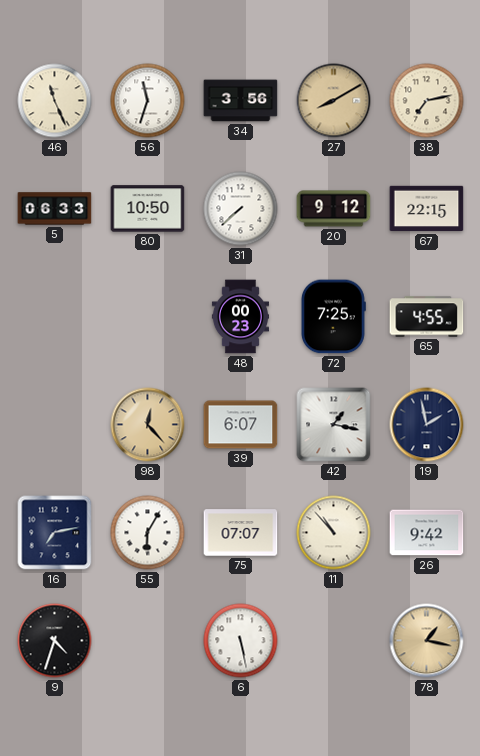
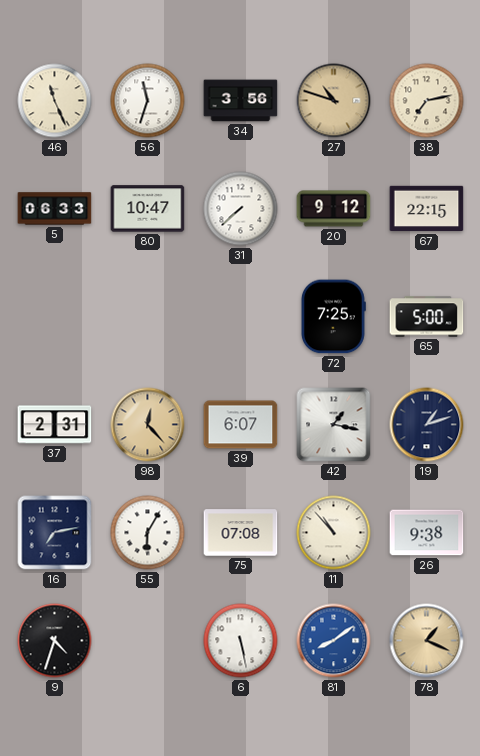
27: 8:10 -> 10:48
80: 10:50 -> 10:47
48: 00:23 -> none
65: 4:55 -> 5:00
37: none -> 2:31
19: 1:58 -> 1:12
75: 07:07 -> 07:08
26: 9:42 -> 9:38
81: none -> 8:09
78: 1:17 -> 1:19
